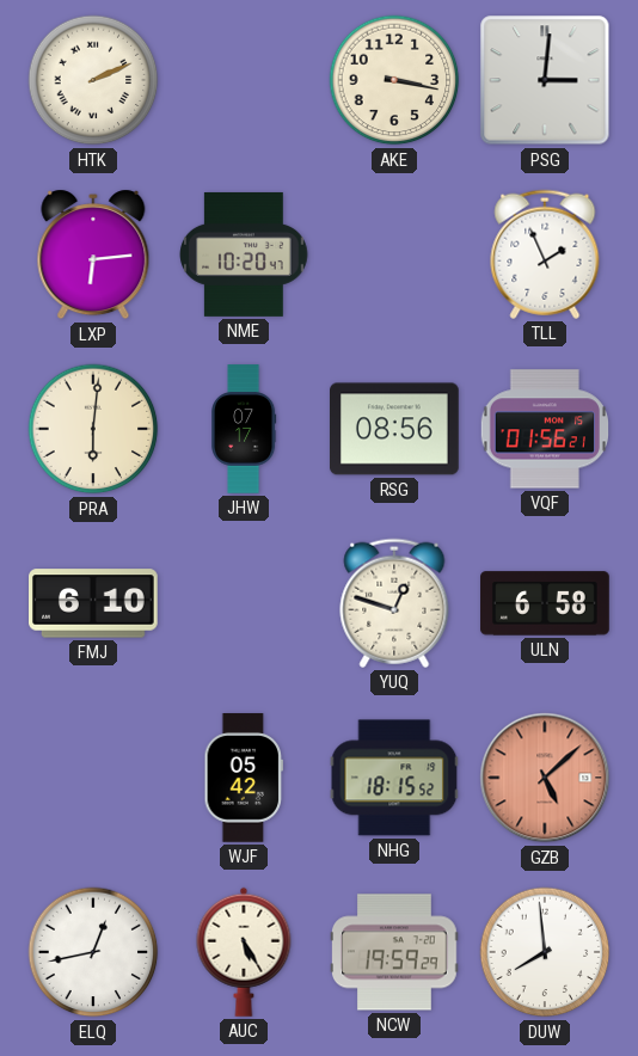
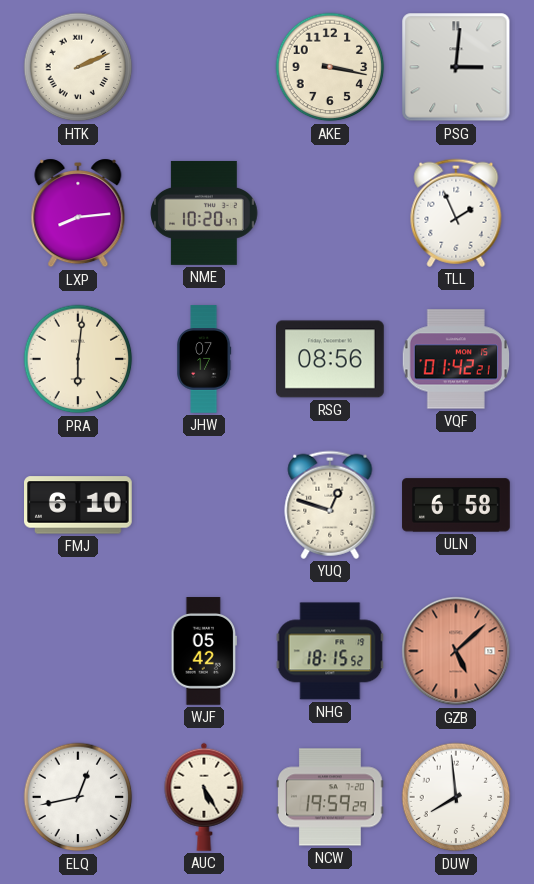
LXP: 6:14 -> 8:14
VQF: 01:56 -> 01:42
